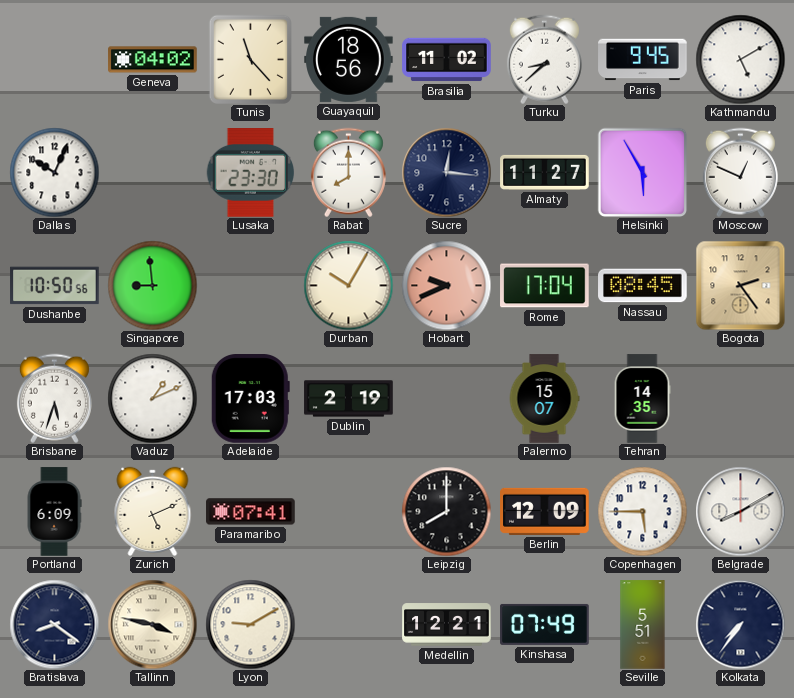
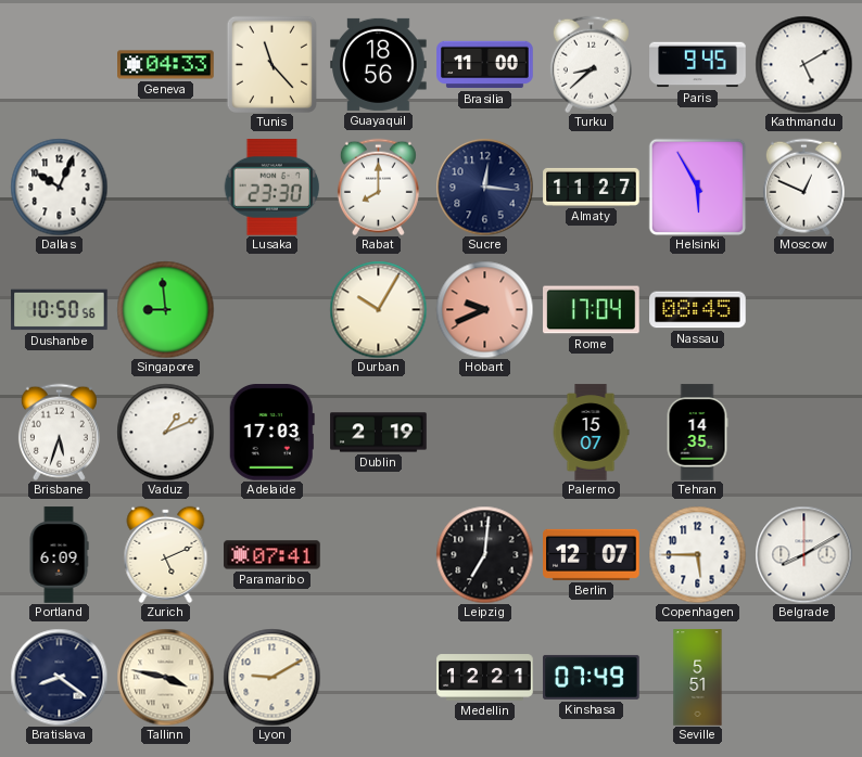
Geneva: 04:02 -> 04:33
Brasilia: 11:02 -> 11:00
Bogota: 2:24 -> none
Leipzig: 8:00 -> 7:01
Berlin: 12:09 -> 12:07
Kolkata: 7:36 -> none
